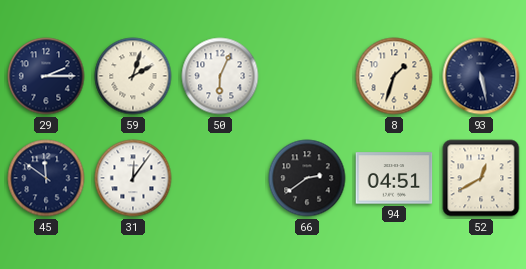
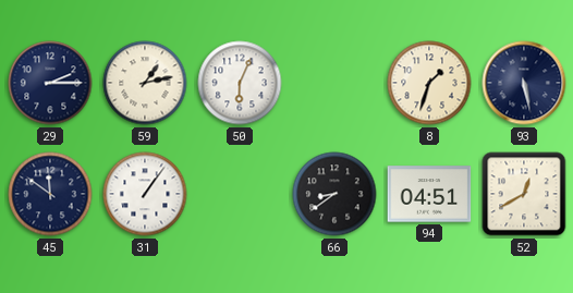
59: 2:03 -> 1:13
31: 12:06 -> 1:06
66: 2:39 -> 8:39
